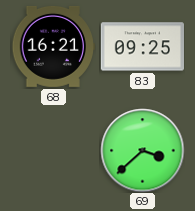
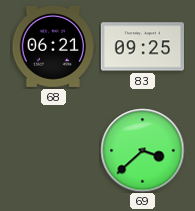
68: 16:21 -> 06:21
